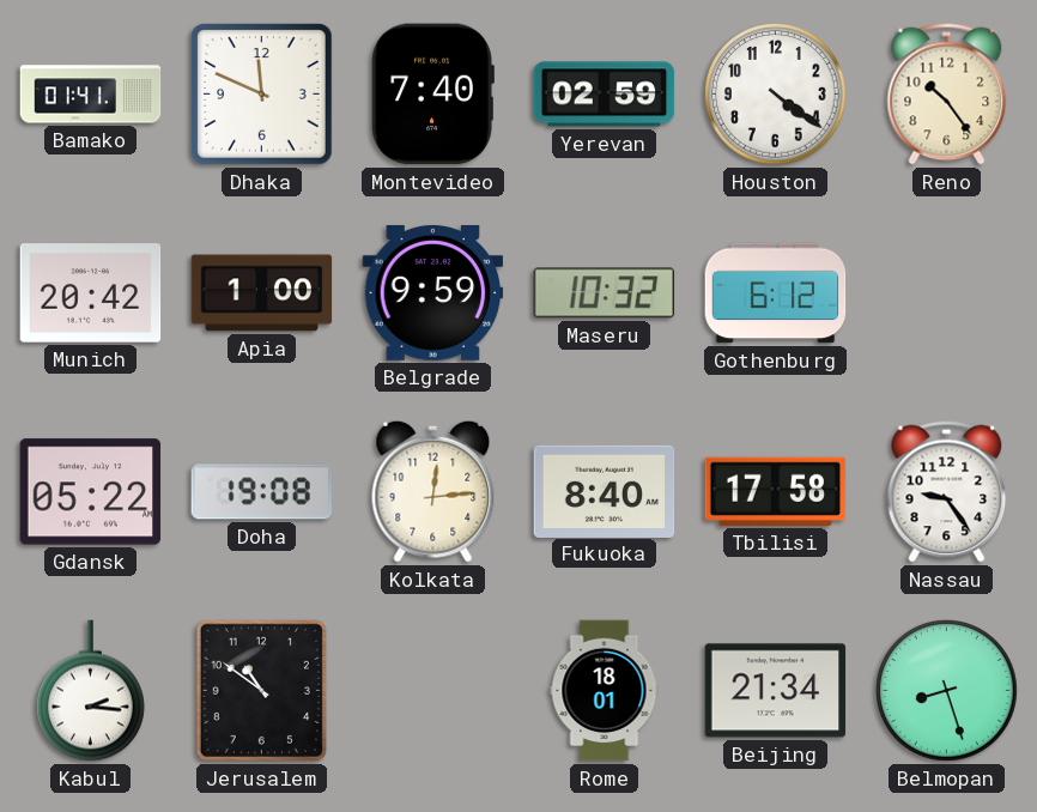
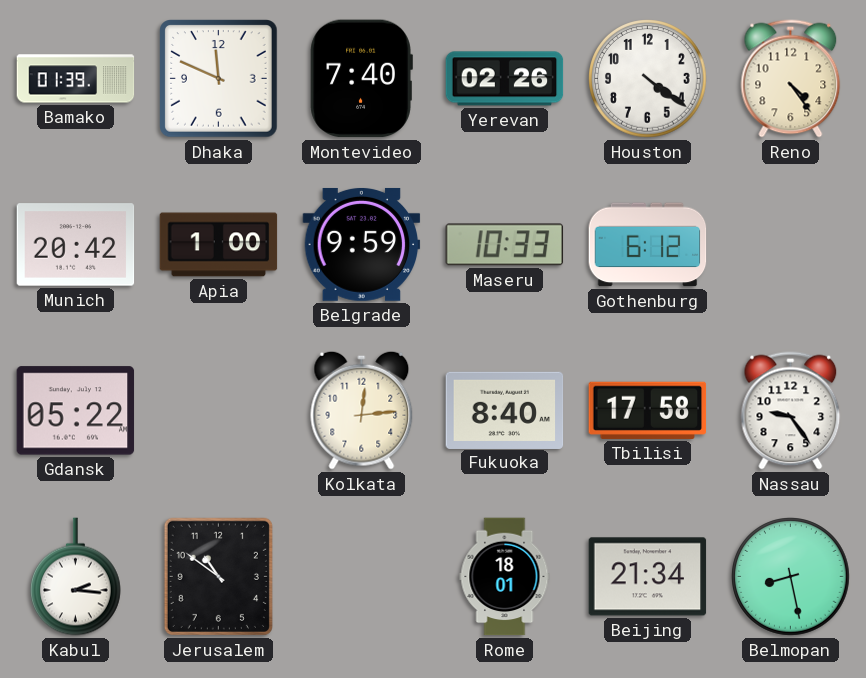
Bamako: 01:41 -> 01:39
Yerevan: 02:59 -> 02:26
Reno: 10:24 -> 4:24
Maseru: 10:32 -> 10:33
Doha: 19:08 -> none
Belmopan: 8:27 -> 8:28
